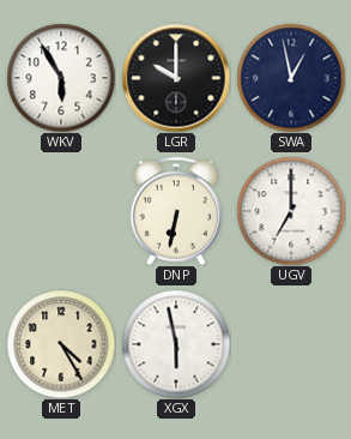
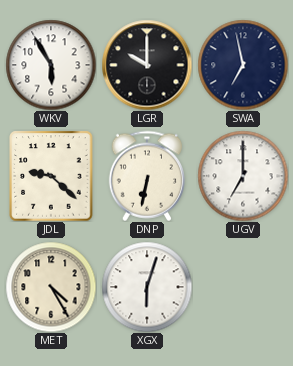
SWA: 12:58 -> 6:58
JDL: none -> 9:22
XGX: 5:58 -> 6:03
